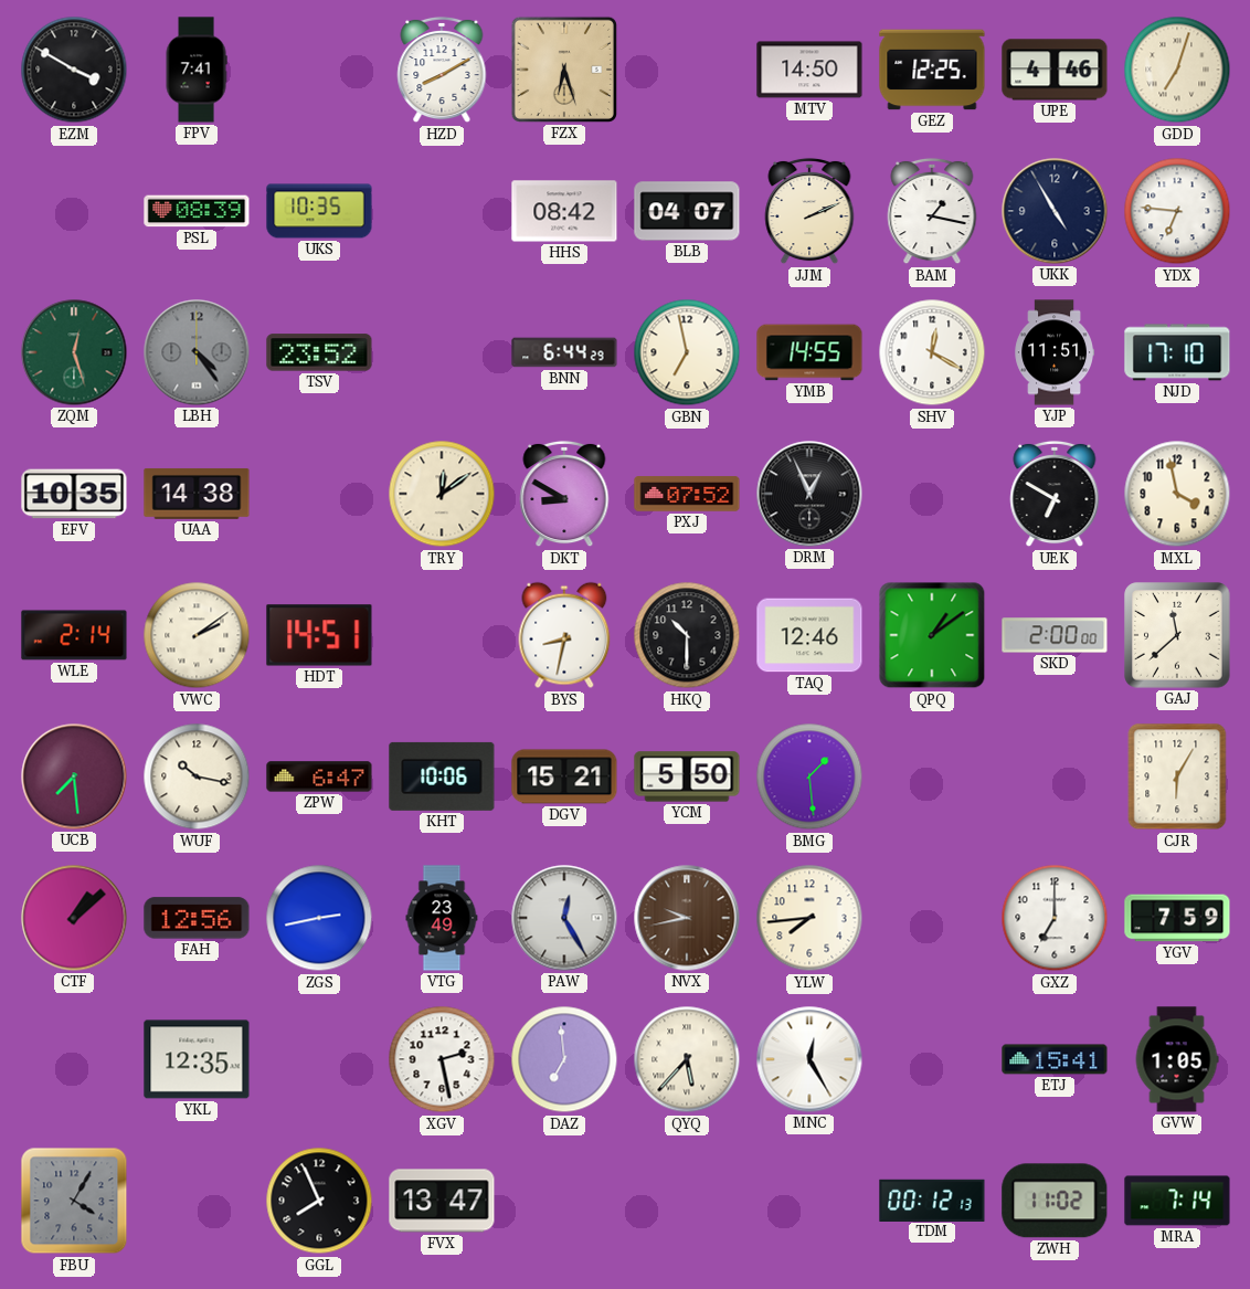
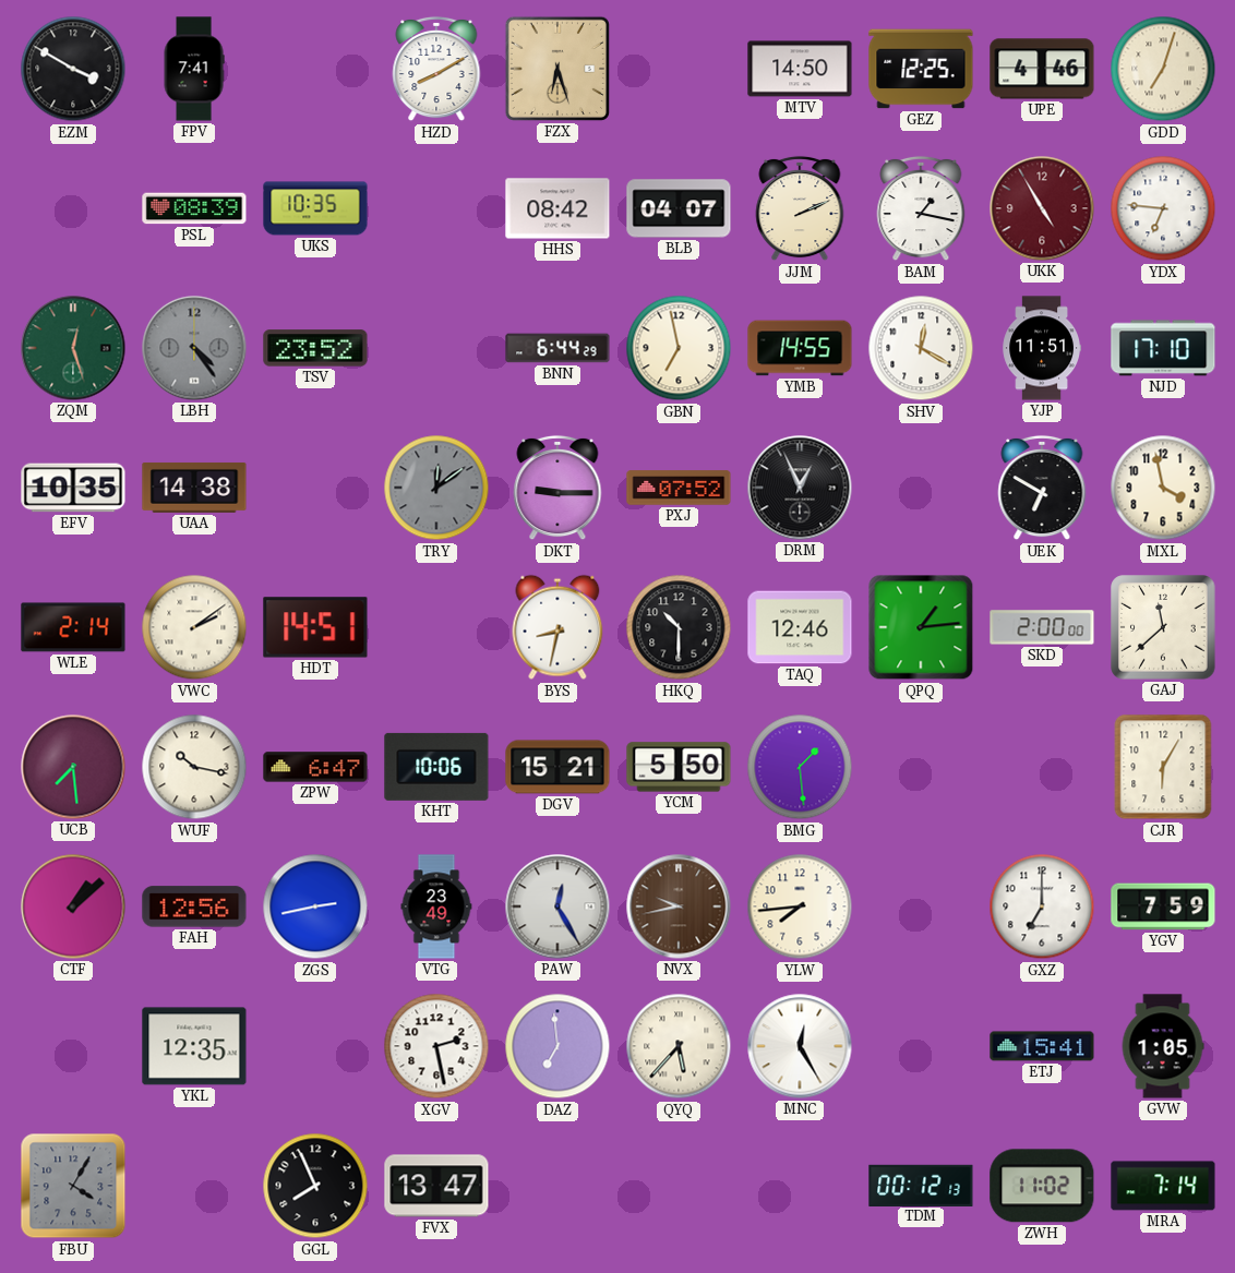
UKK dial: navy -> burgundy
TRY dial: cream -> grey
DKT: 8:50 -> 9:15
QPQ: 1:09 -> 1:14
